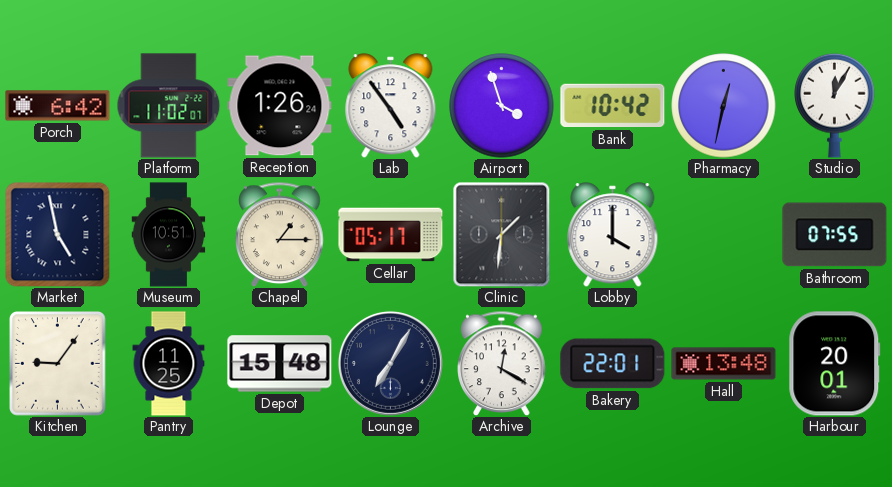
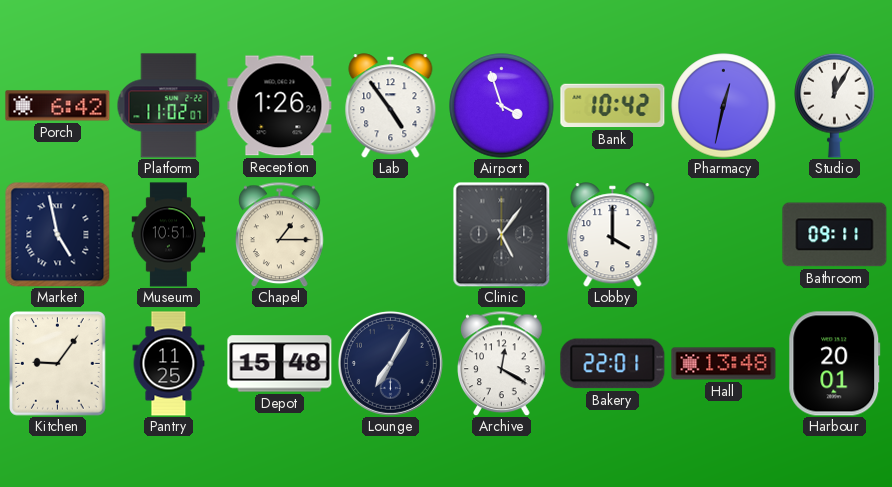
Cellar: 05:17 -> none
Clinic: 1:31 -> 5:06
Bathroom: 07:55 -> 09:11
